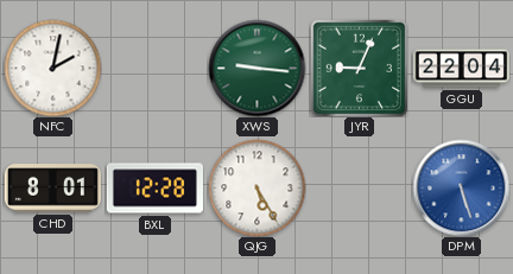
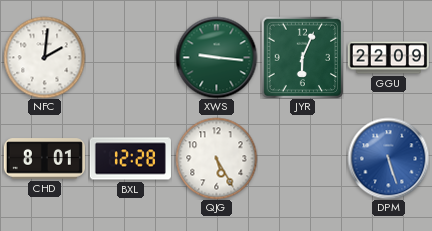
NFC: 2:02 -> 2:01
JYR: 9:04 -> 6:04
GGU: 22:04 -> 22:09
